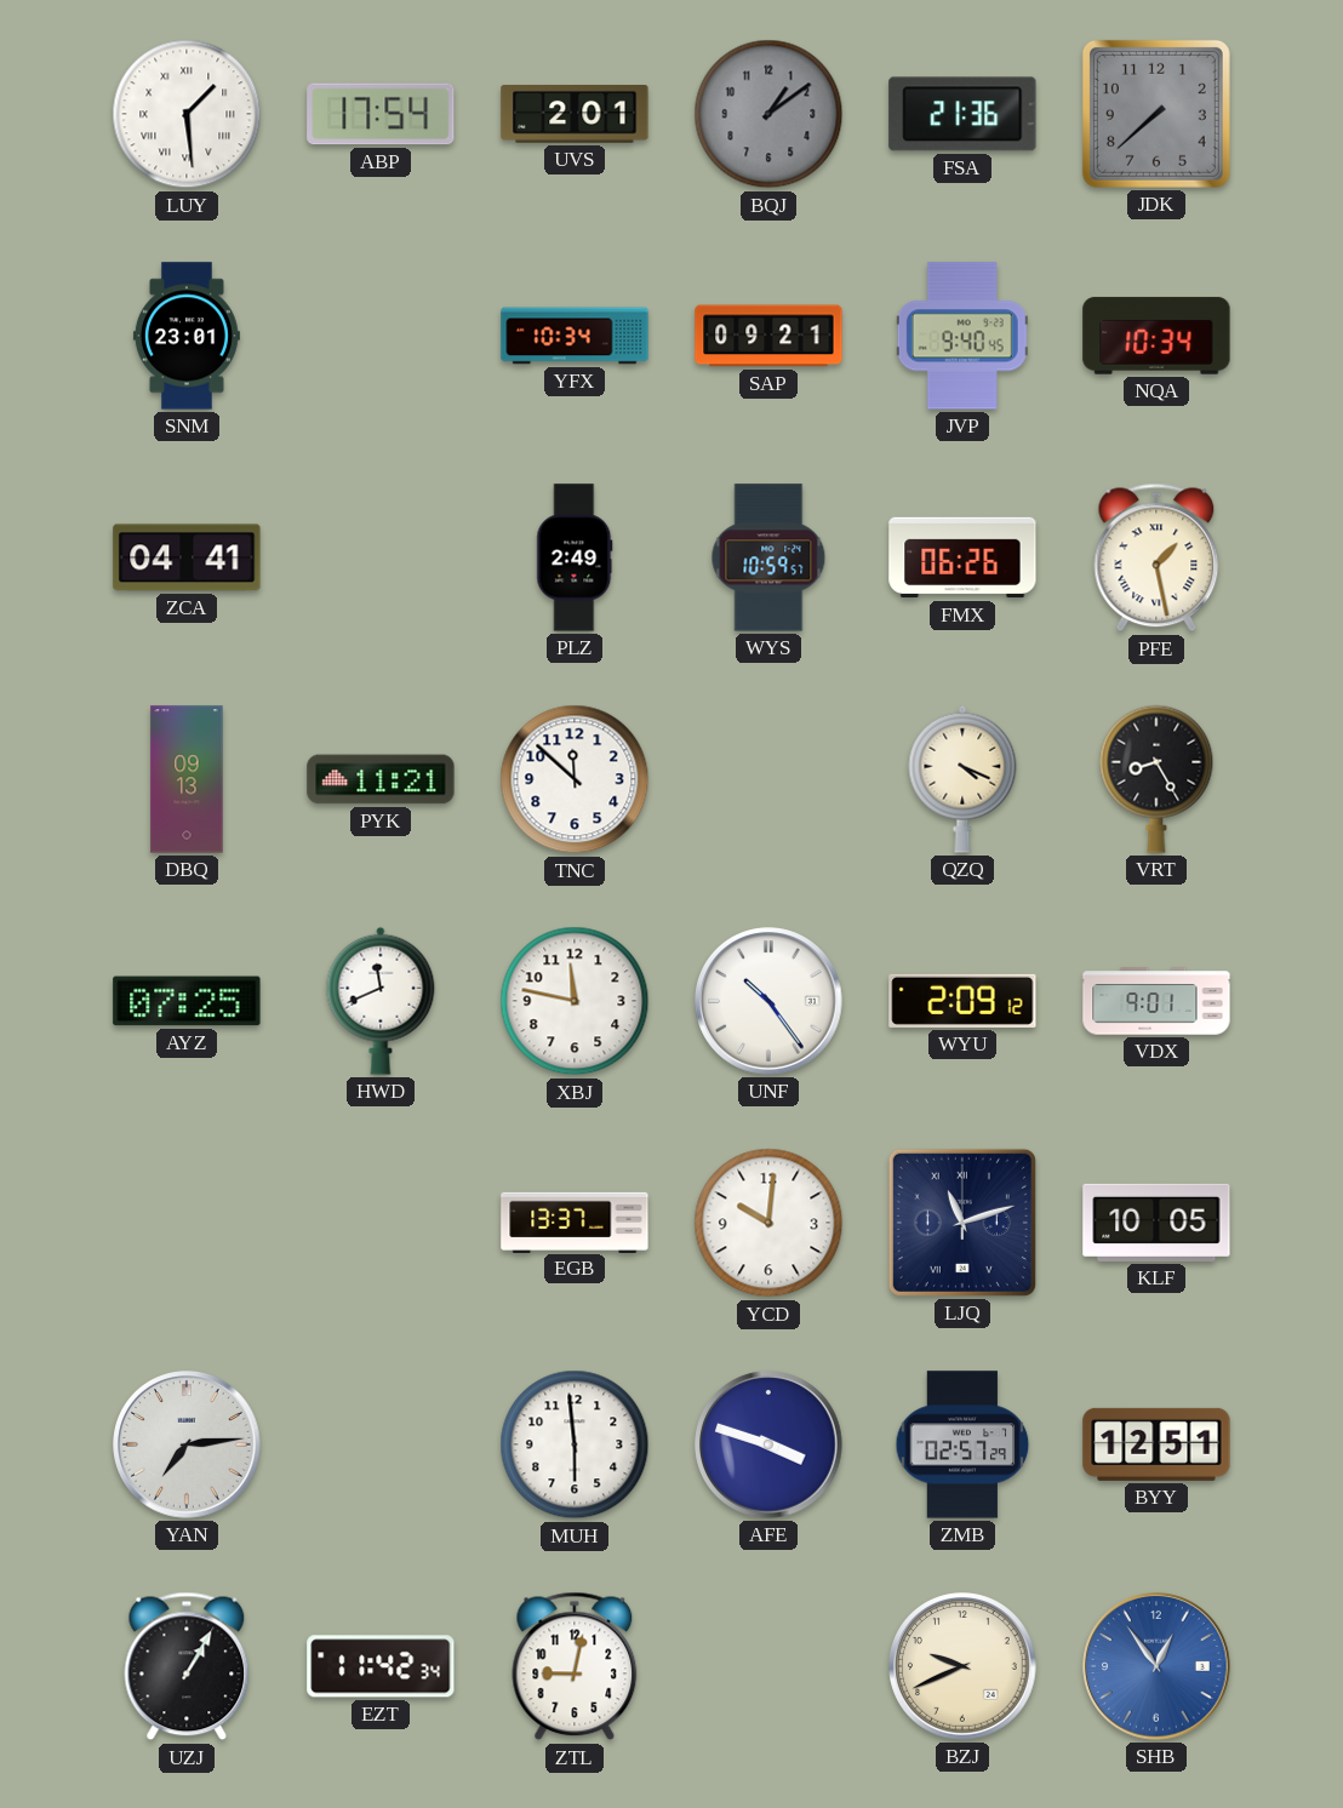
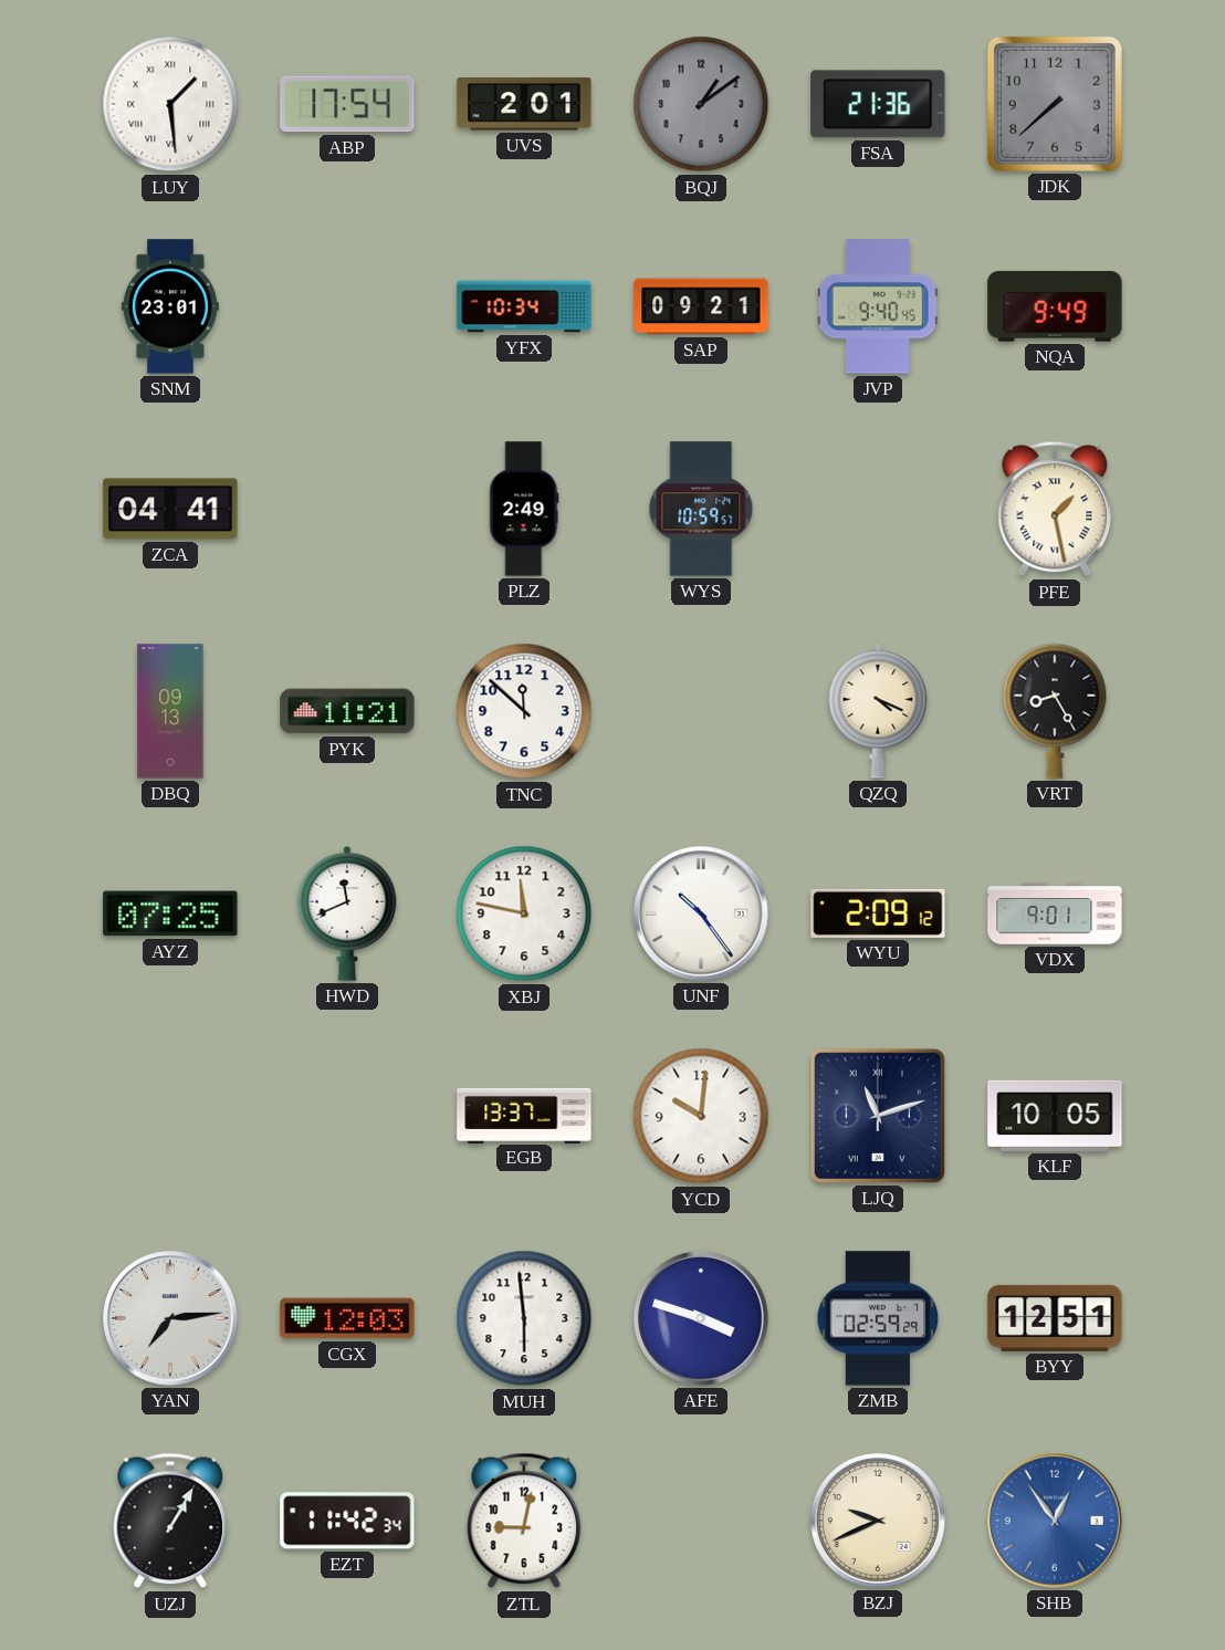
NQA: 10:34 -> 9:49
FMX: 06:26 -> none
CGX: none -> 12:03
ZMB: 02:57 -> 02:59
